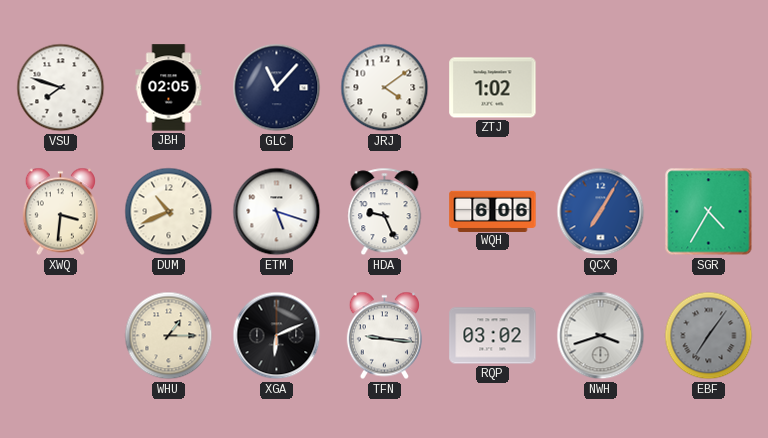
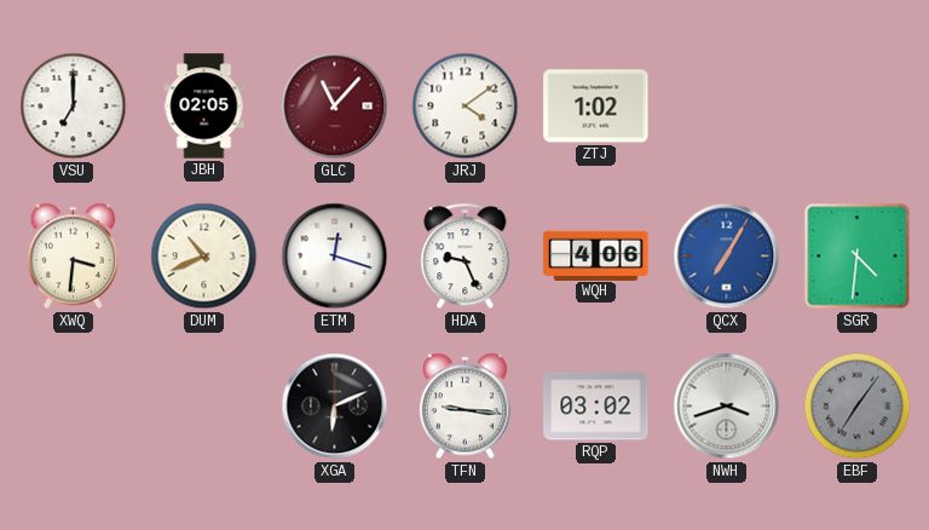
VSU: 7:48 -> 7:00
GLC dial: navy -> burgundy
ETM: 5:18 -> 12:18
WQH: 6:06 -> 4:06
SGR: 4:35 -> 4:31
WHU: 1:15 -> none
